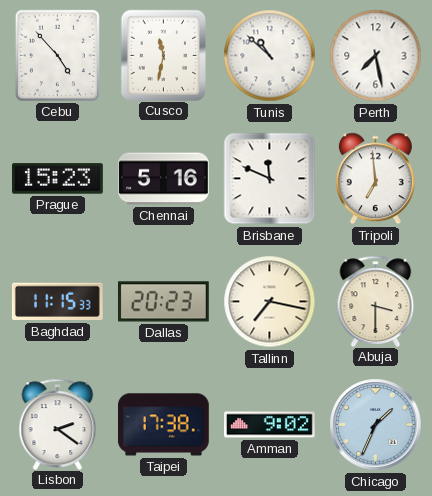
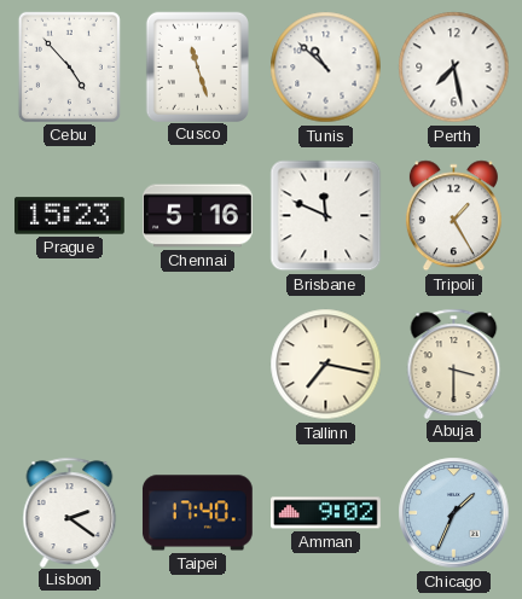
Cusco: 11:32 -> 11:27
Tripoli: 6:59 -> 1:25
Baghdad: 11:15 -> none
Dallas: 20:23 -> none
Taipei: 17:38 -> 17:40
